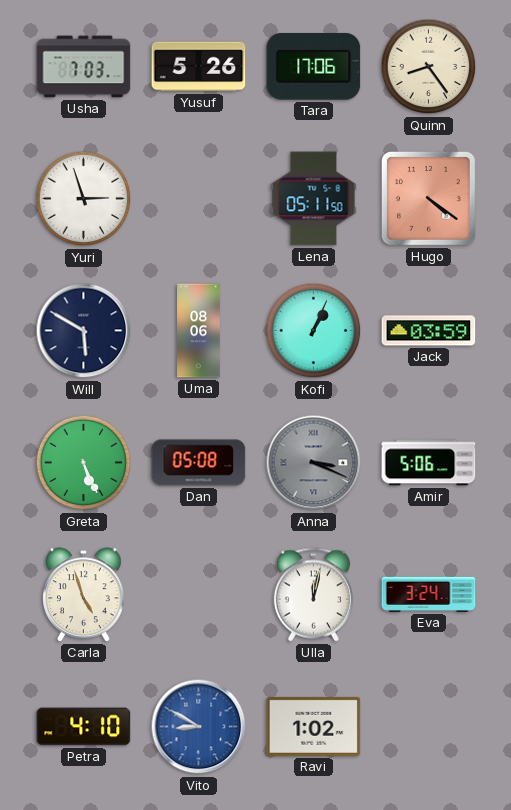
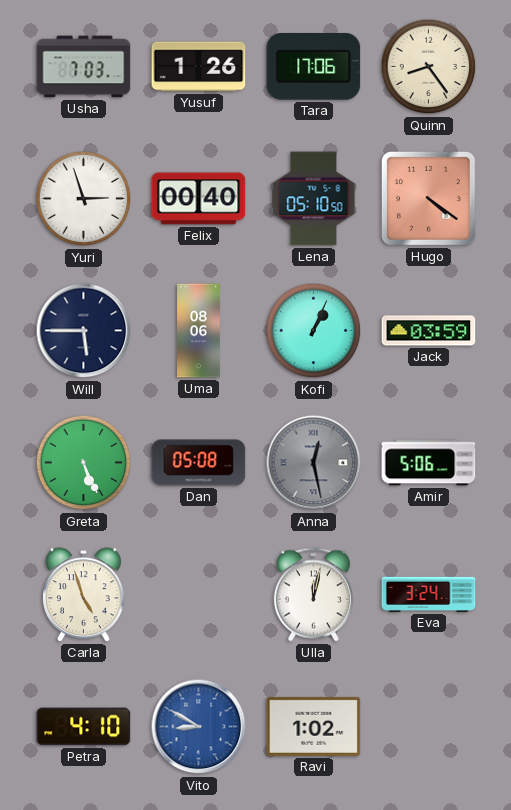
Yusuf: 5:26 -> 1:26
Felix: none -> 00:40
Lena: 05:11 -> 05:10
Will: 5:50 -> 5:45
Anna: 3:19 -> 12:28
